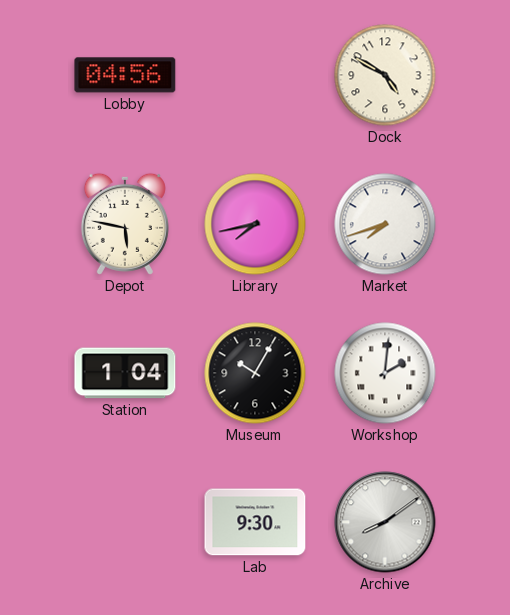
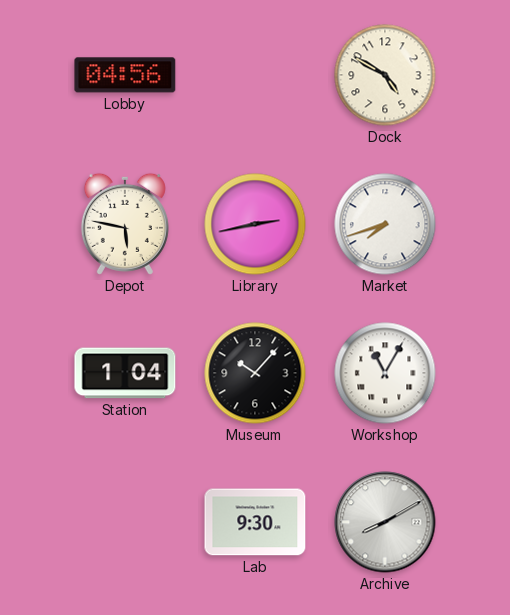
Library: 7:43 -> 2:43
Museum: 10:05 -> 10:07
Workshop: 2:01 -> 11:05
Archive: 8:09 -> 8:10
